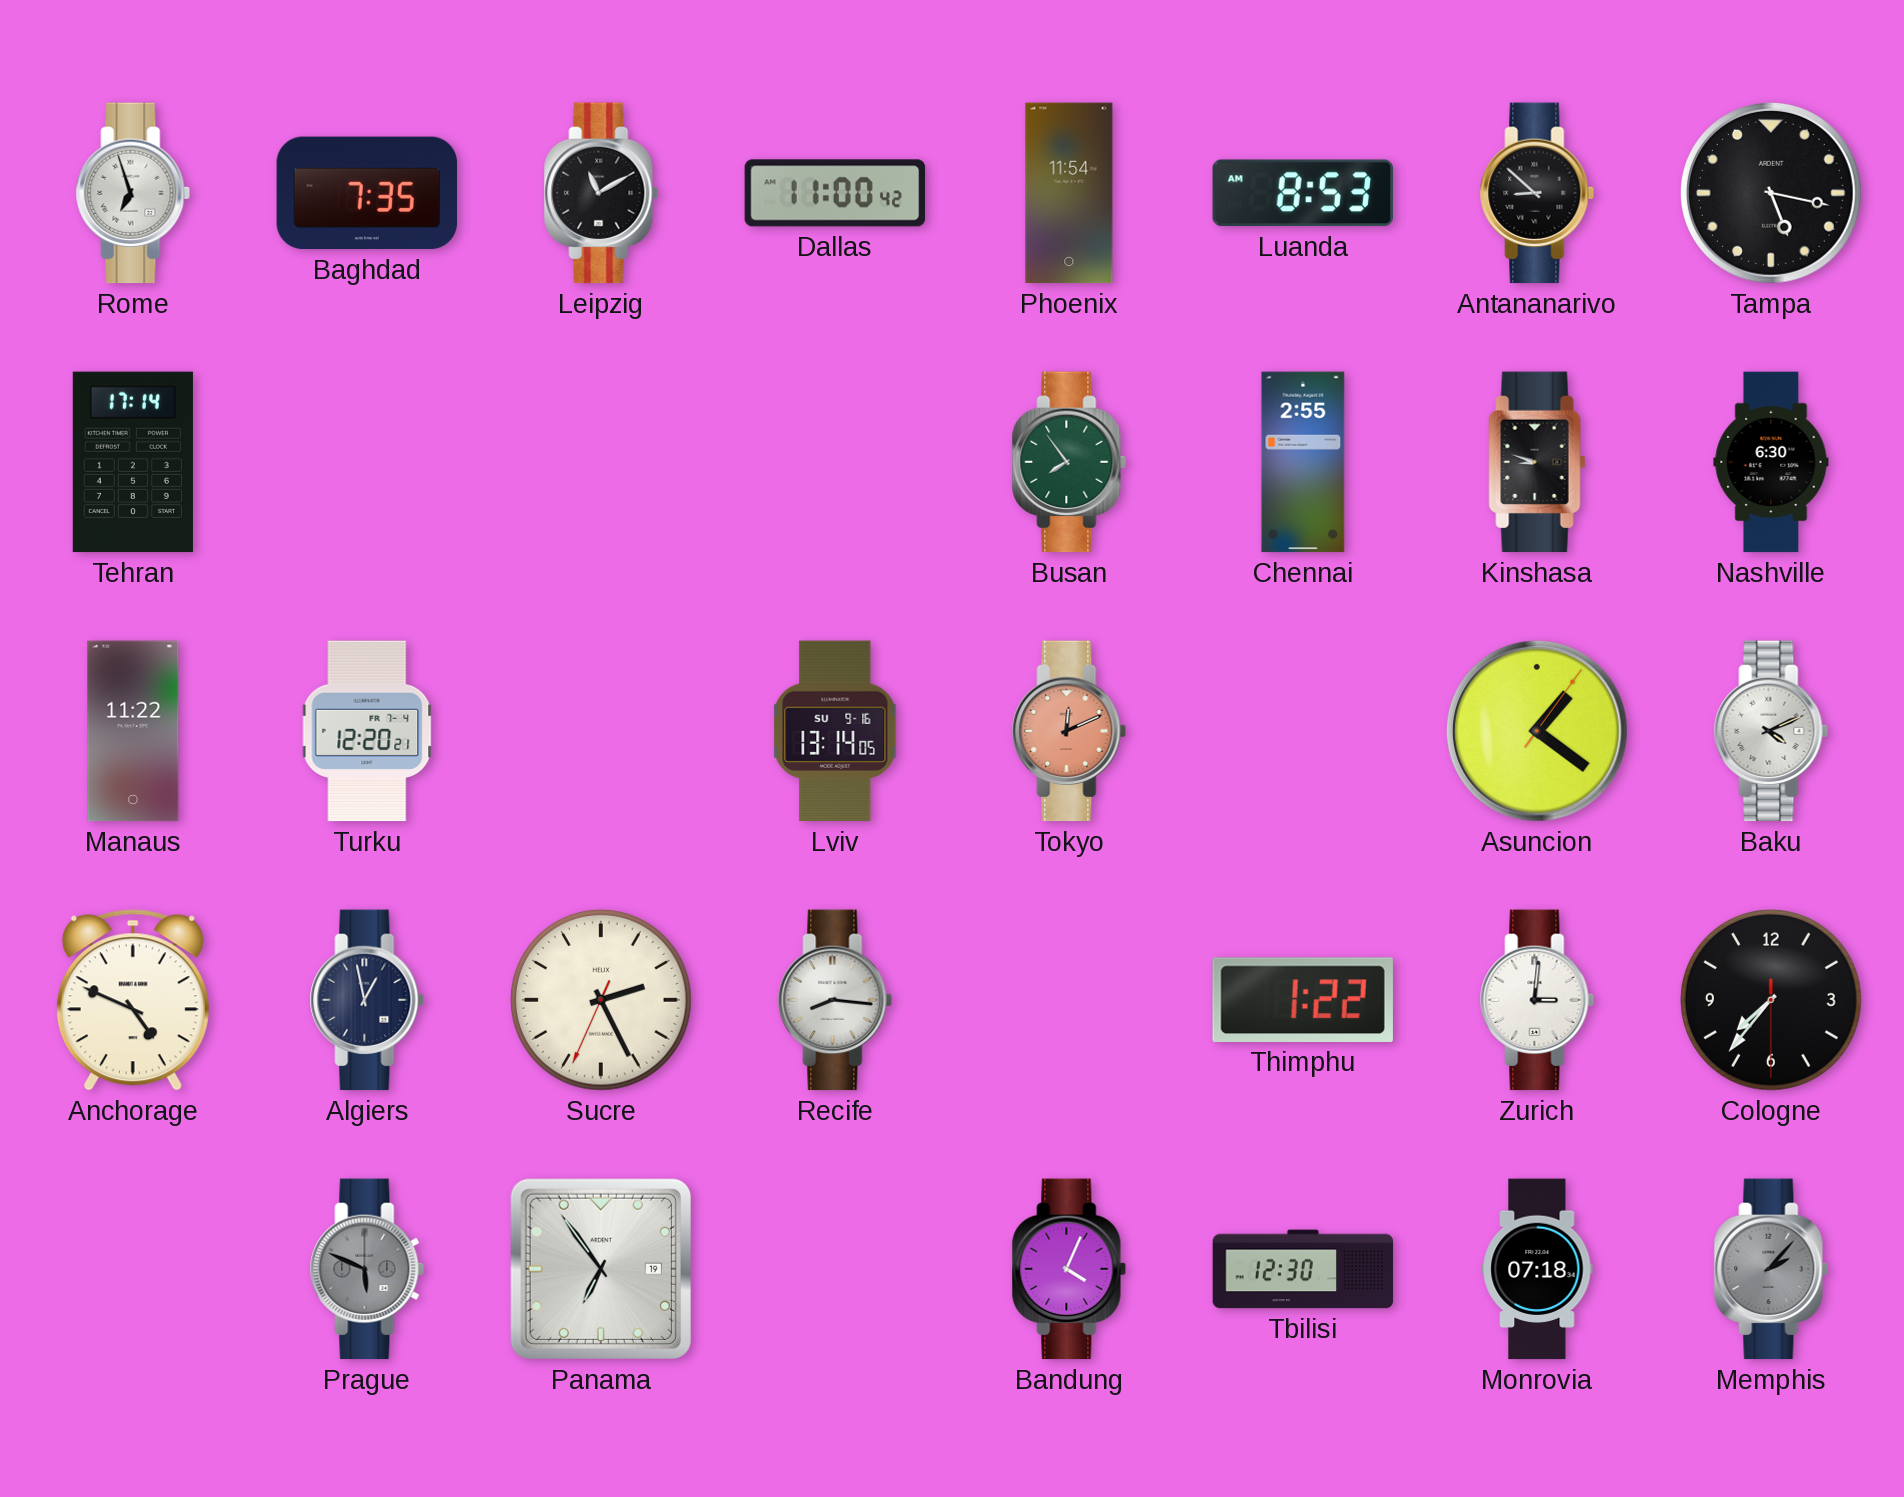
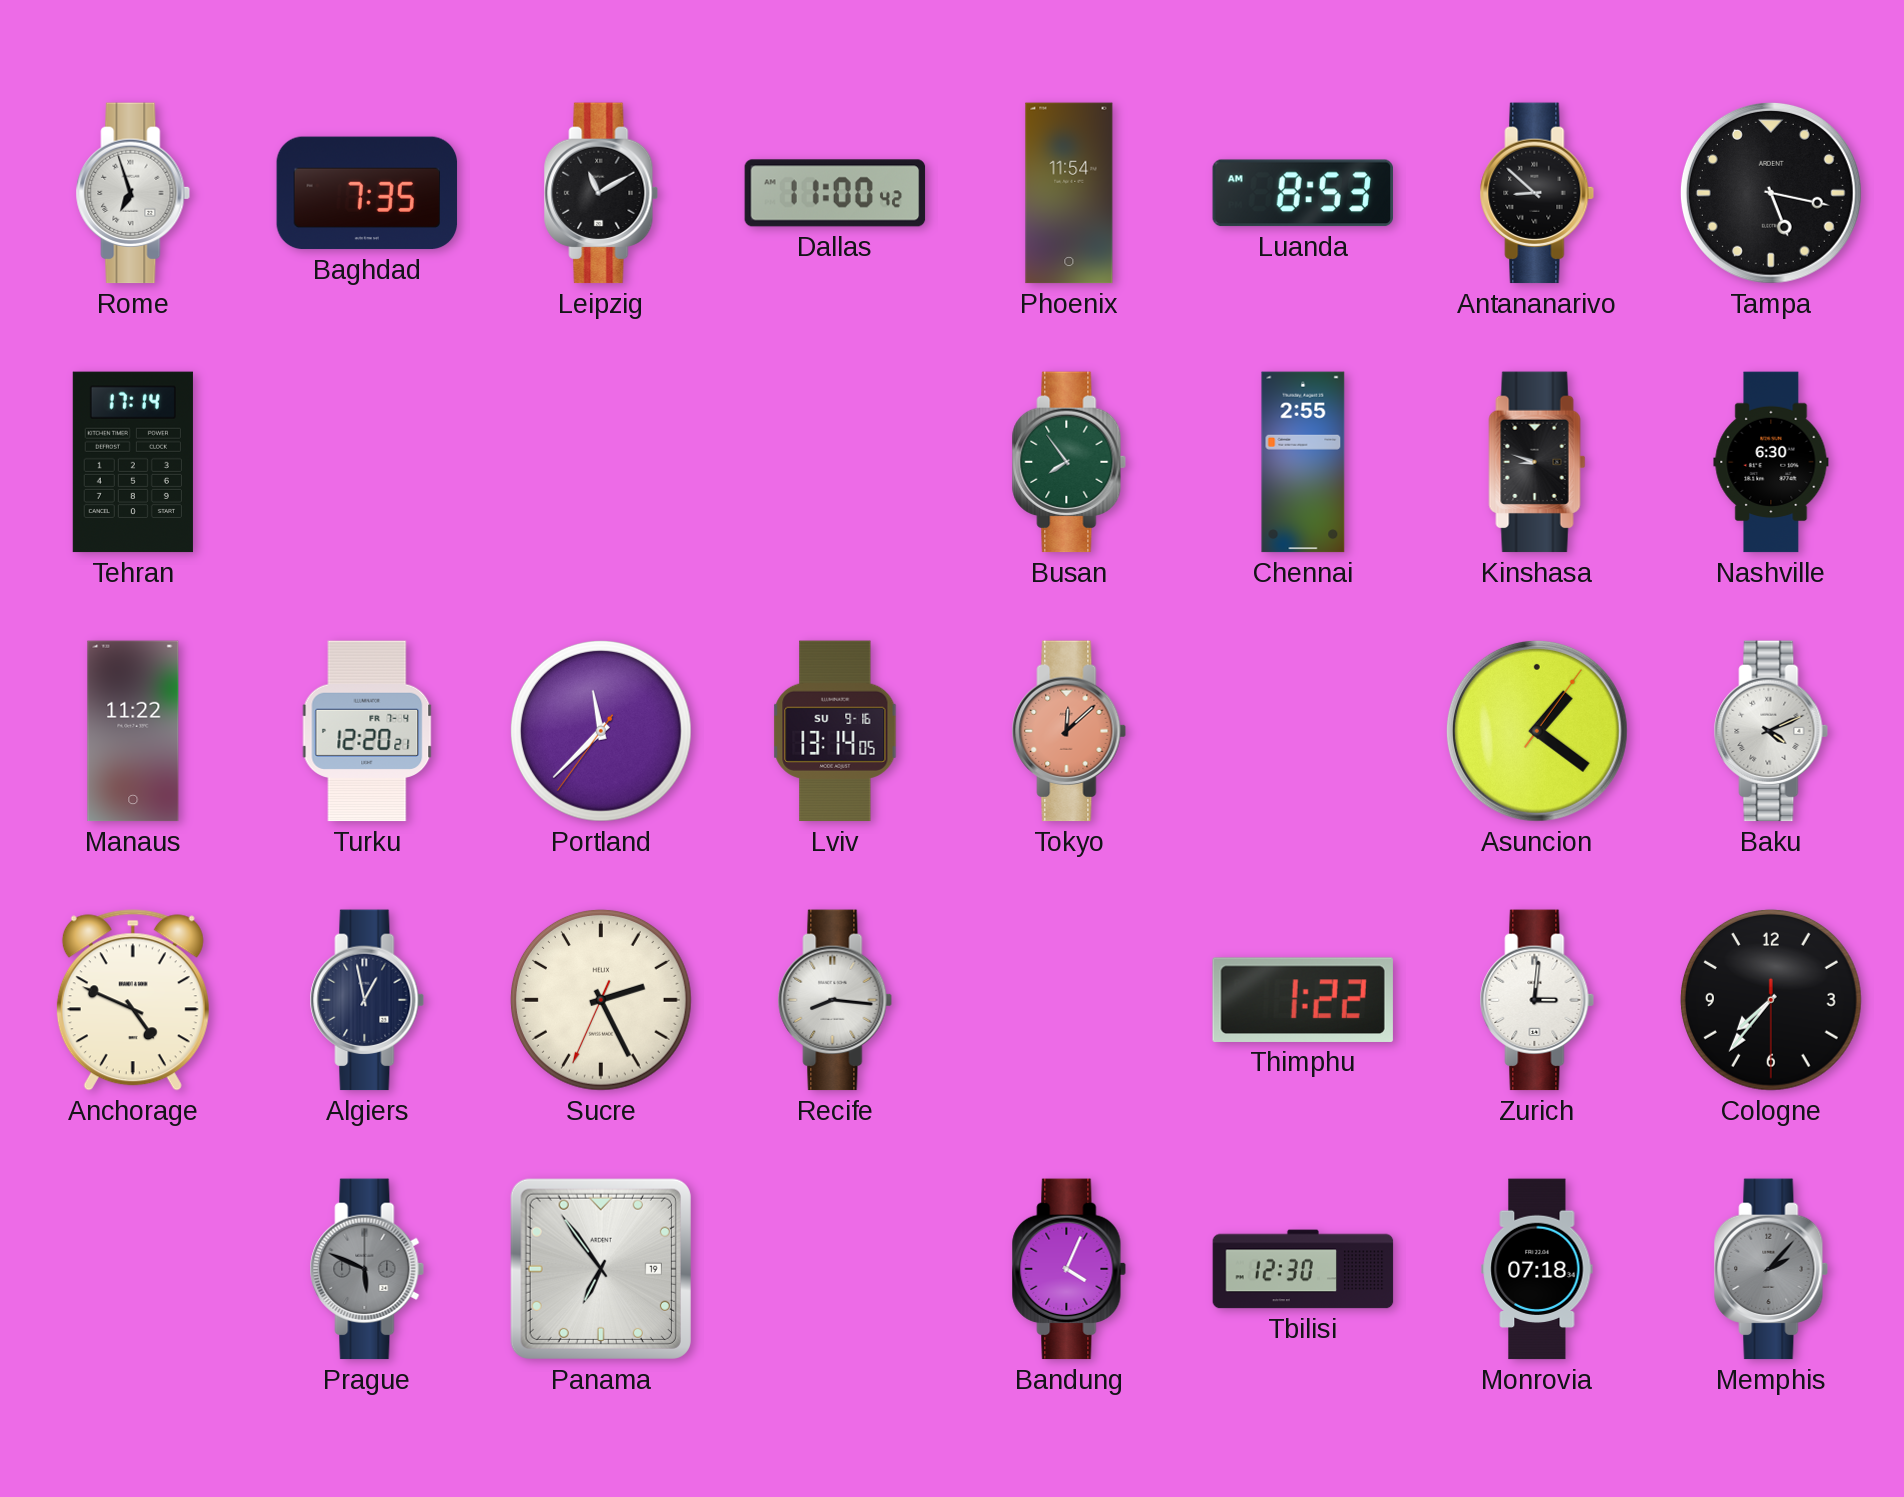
Portland: none -> 11:37
Tokyo: 12:11 -> 12:08
